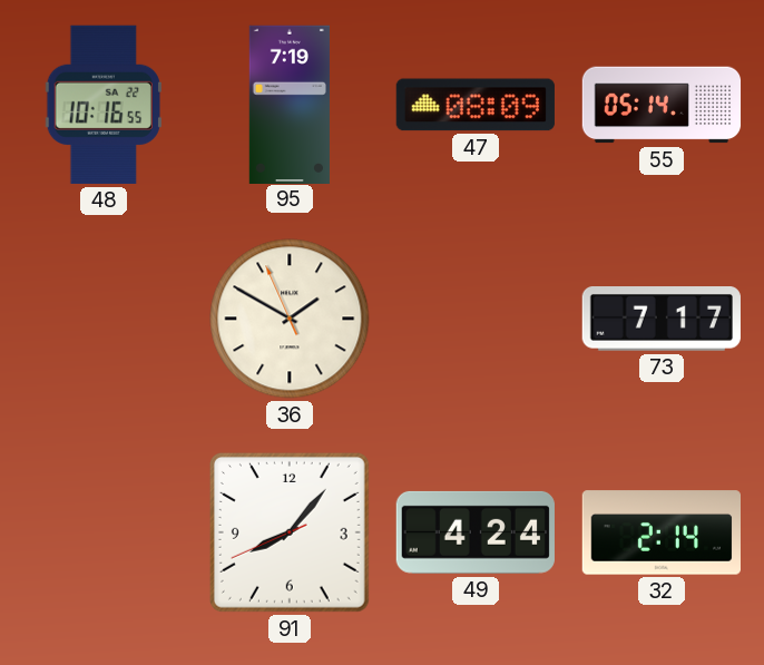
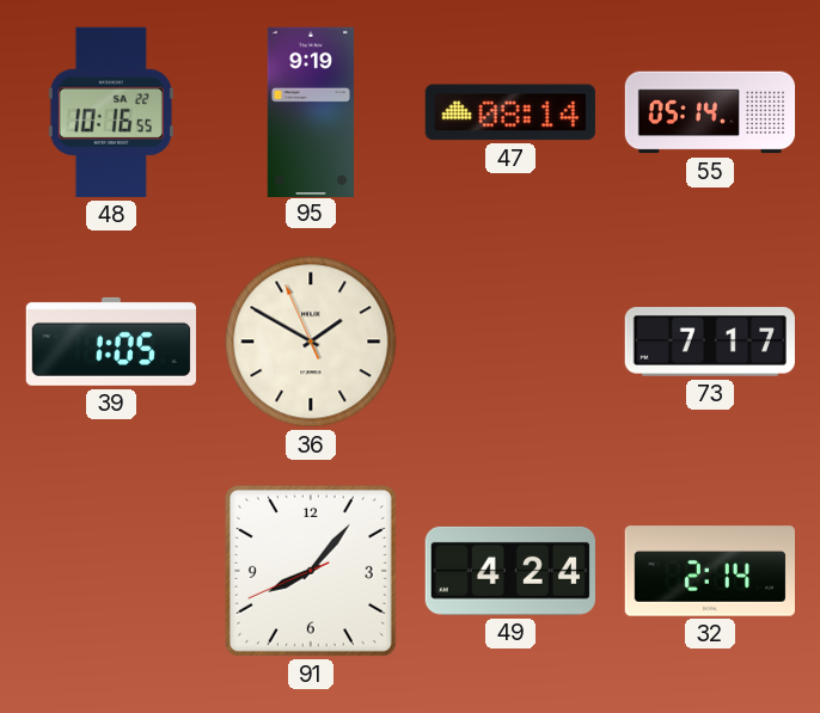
95: 7:19 -> 9:19
47: 08:09 -> 08:14
39: none -> 1:05
